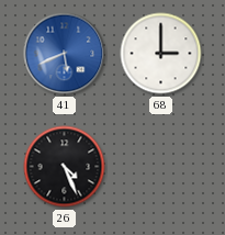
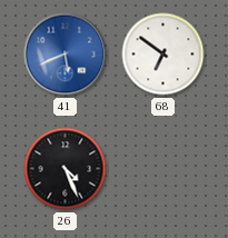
68: 3:00 -> 6:51
